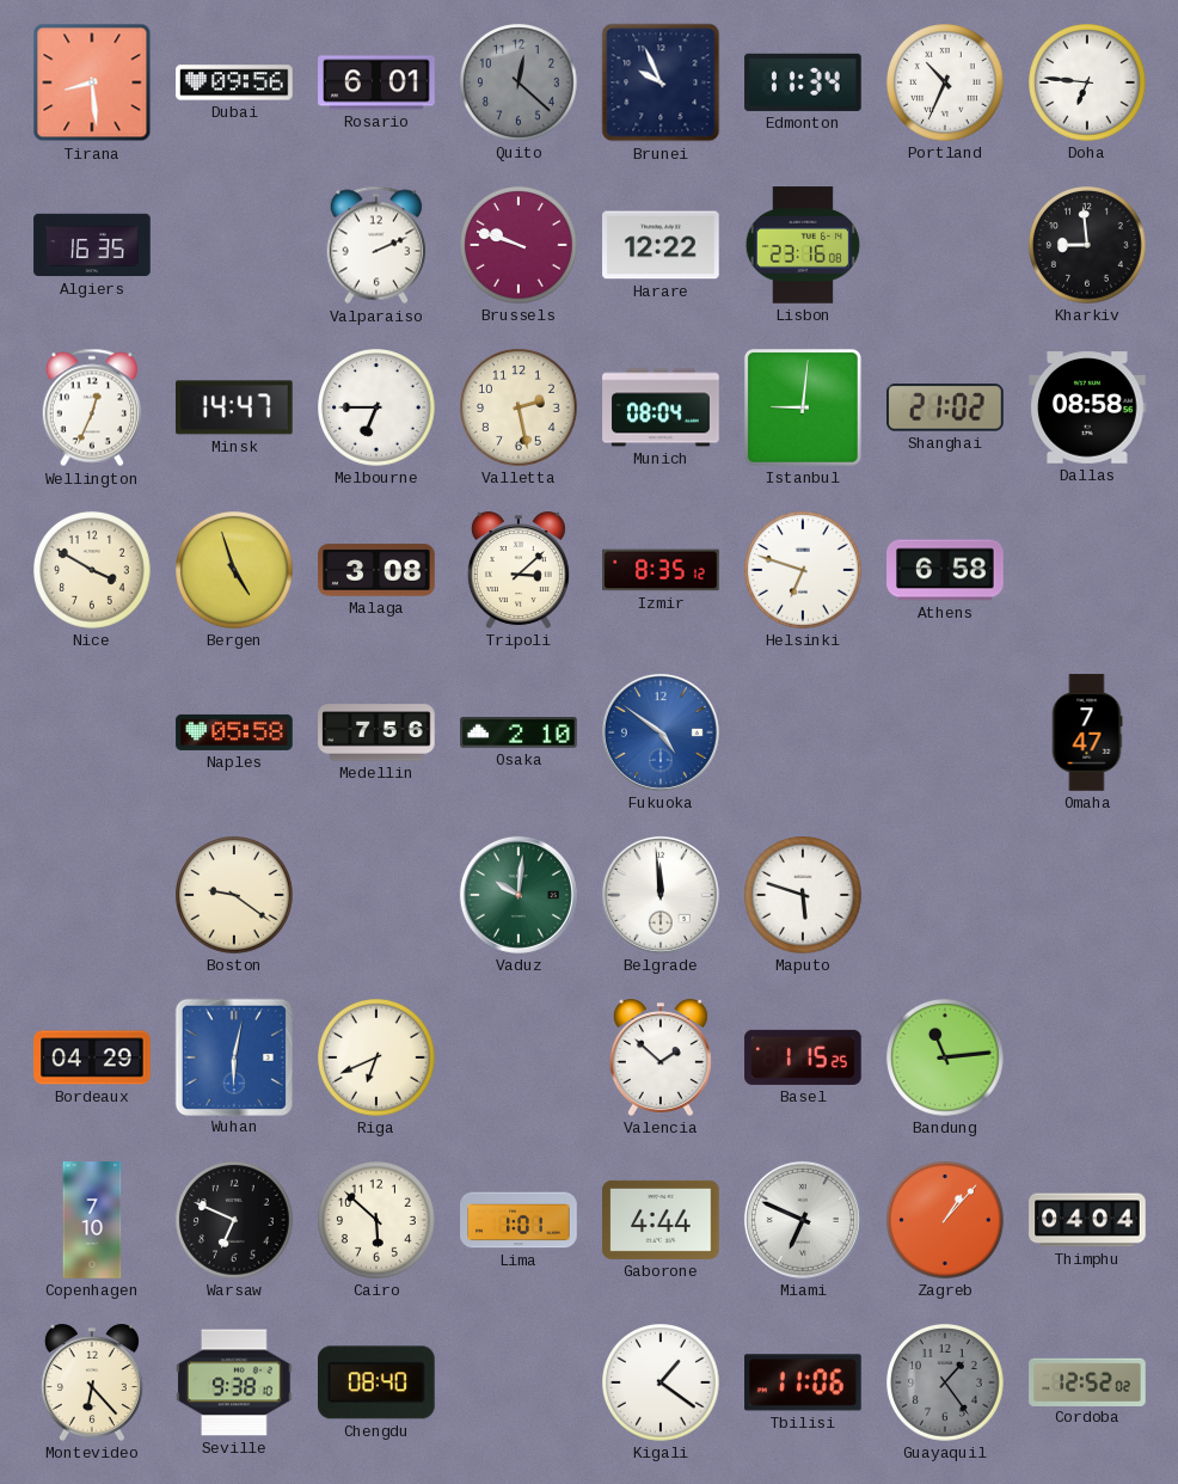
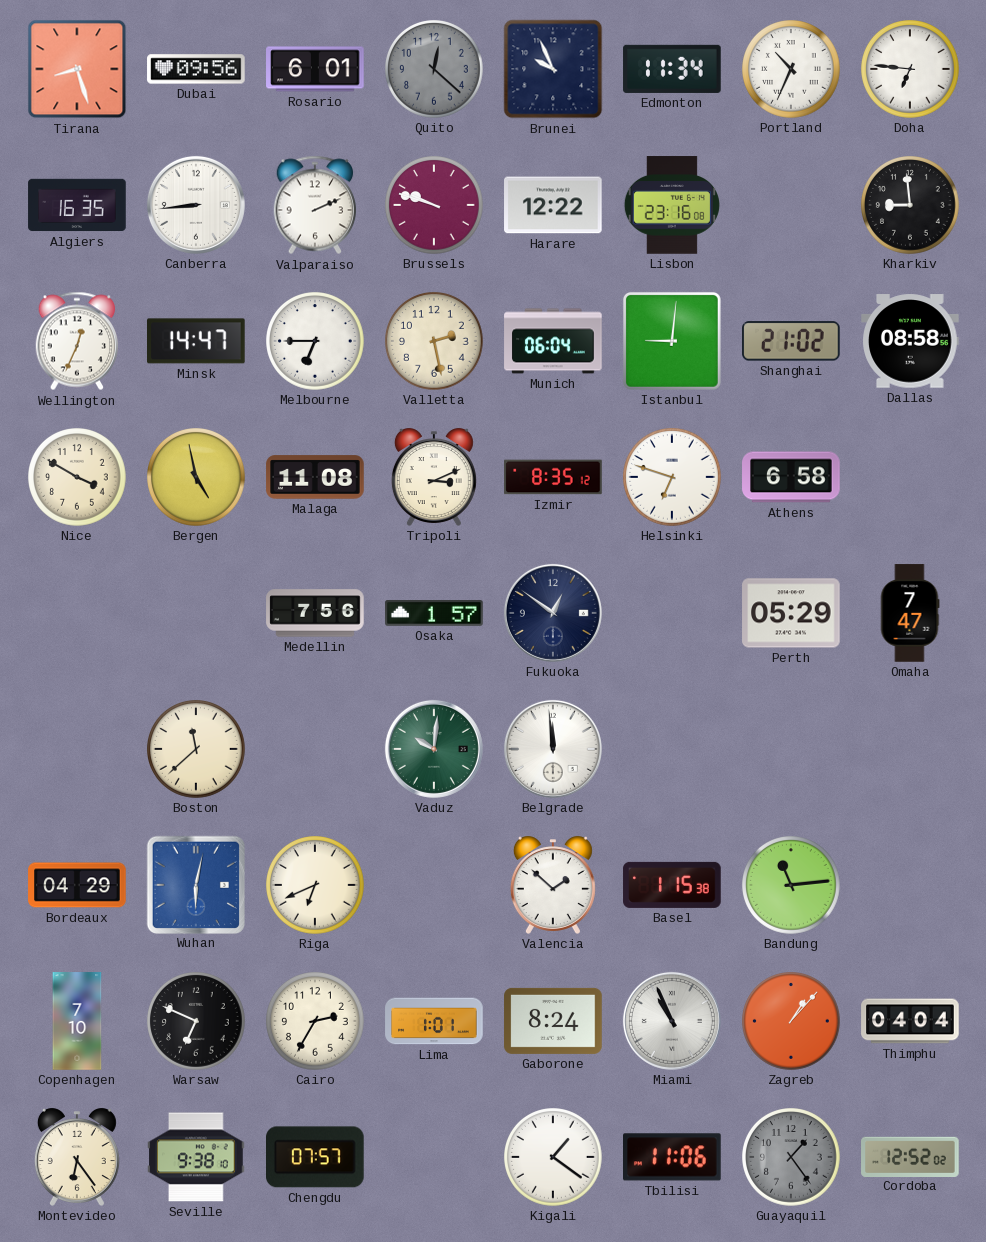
Tirana: 8:29 -> 8:27
Canberra: none -> 8:44
Munich: 08:04 -> 06:04
Bergen: 4:57 -> 4:58
Malaga: 3:08 -> 11:08
Tripoli: 3:08 -> 3:11
Naples: 05:58 -> none
Osaka: 2:10 -> 1:57
Fukuoka: 4:51 -> 12:51
Fukuoka dial: blue -> navy
Perth: none -> 05:29
Boston: 9:21 -> 11:38
Maputo: 5:48 -> none
Basel: 1:15:25 -> 1:15:38
Cairo: 5:52 -> 2:35
Gaborone: 4:44 -> 8:24
Miami: 6:49 -> 10:56
Montevideo: 6:23 -> 6:24
Chengdu: 08:40 -> 07:57
